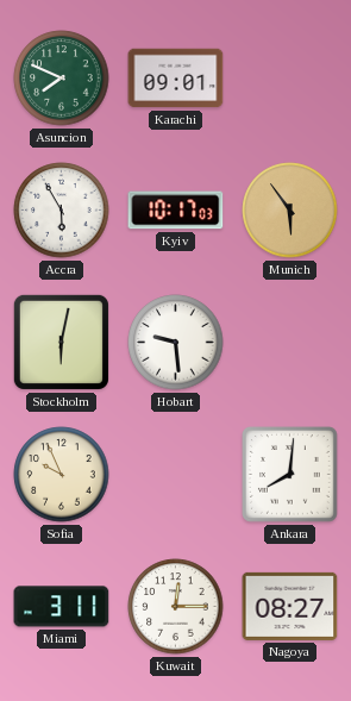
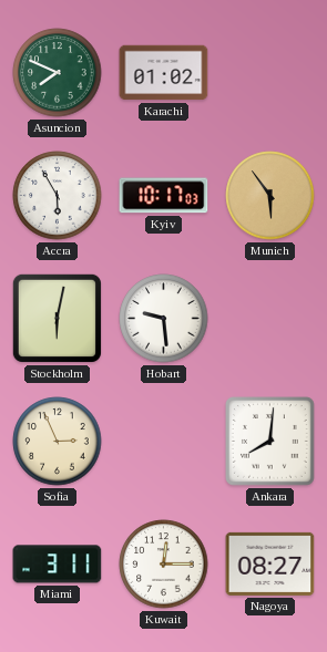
Karachi: 09:01 -> 01:02
Sofia: 9:56 -> 2:56
